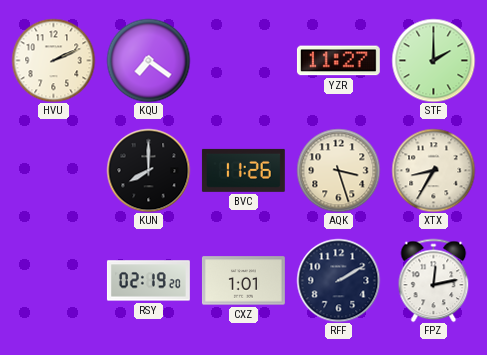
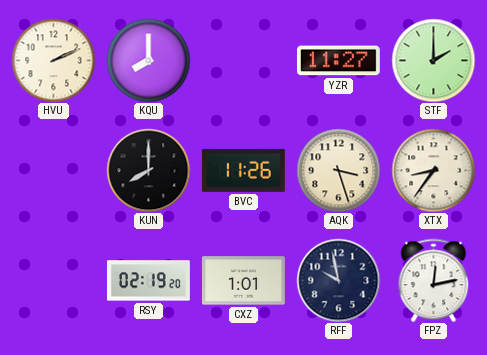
KQU: 7:21 -> 8:00
XTX: 8:35 -> 8:36
RFF: 2:10 -> 9:58
